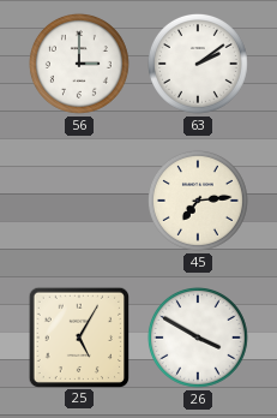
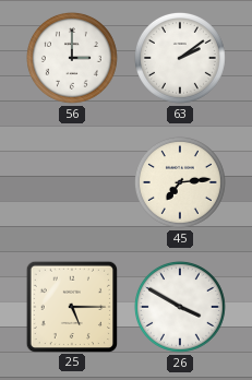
25: 5:05 -> 5:15
